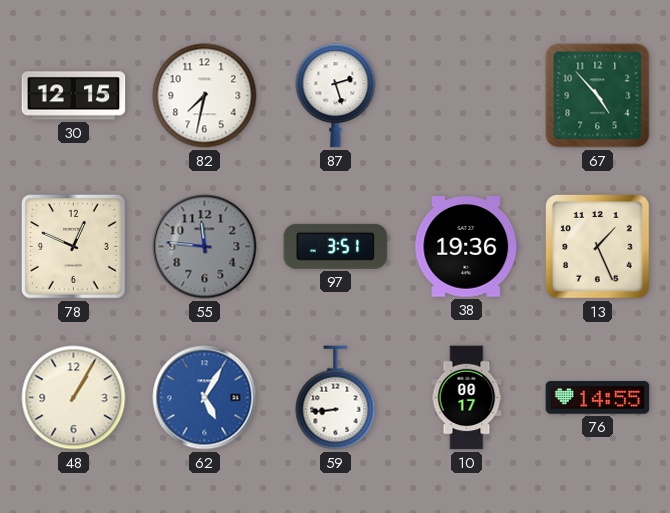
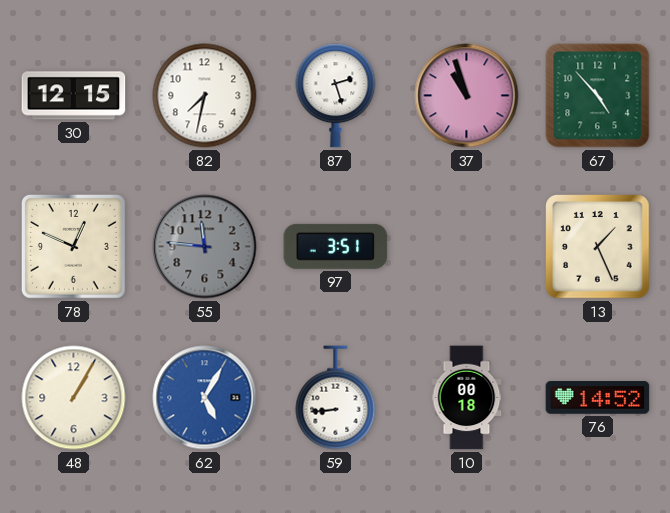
37: none -> 10:57
38: 19:36 -> none
10: 00:17 -> 00:18
76: 14:55 -> 14:52
